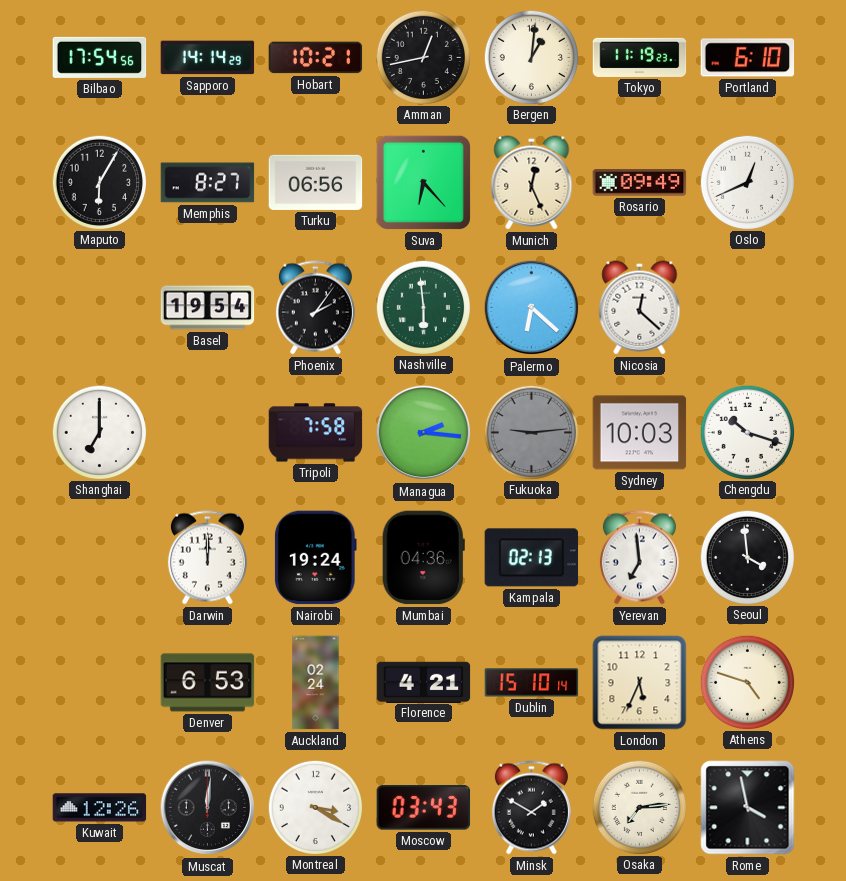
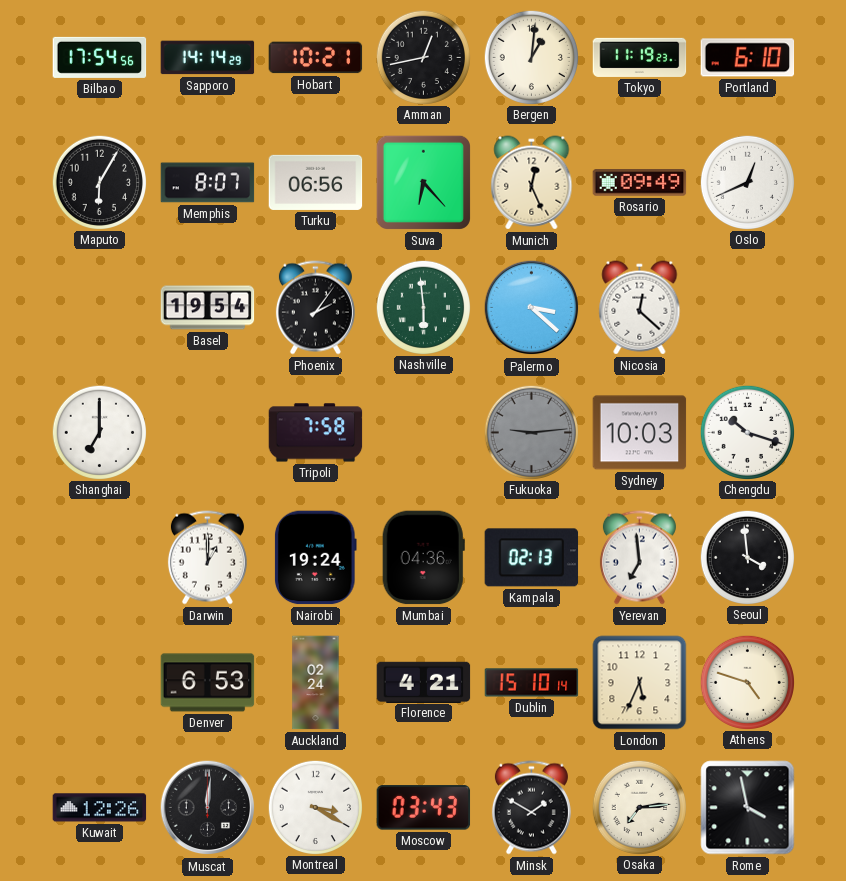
Memphis: 8:27 -> 8:07
Palermo: 6:22 -> 3:22
Managua: 2:16 -> none
Darwin: 12:00 -> 1:00
